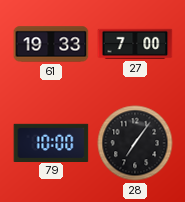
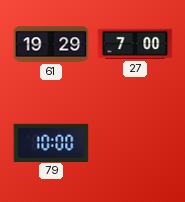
61: 19:33 -> 19:29
28: 7:06 -> none
